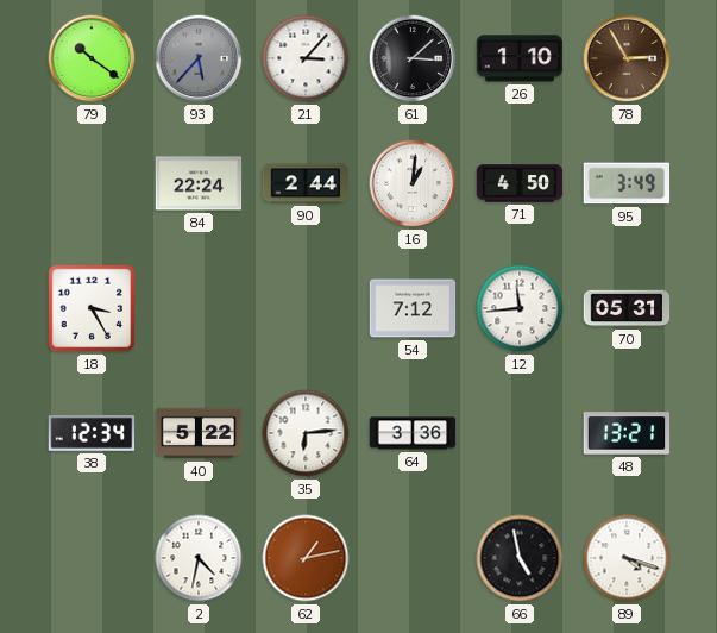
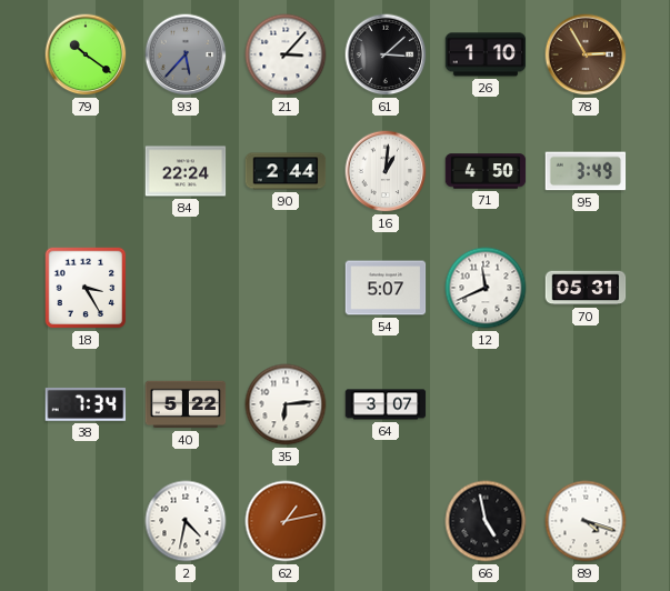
54: 7:12 -> 5:07
12: 11:44 -> 11:41
38: 12:34 -> 7:34
64: 3:36 -> 3:07
48: 13:21 -> none
